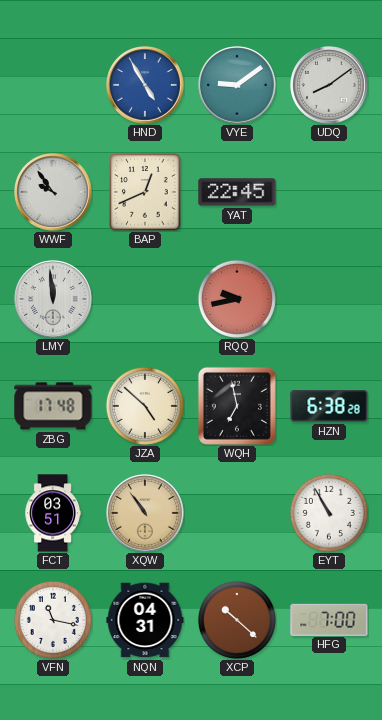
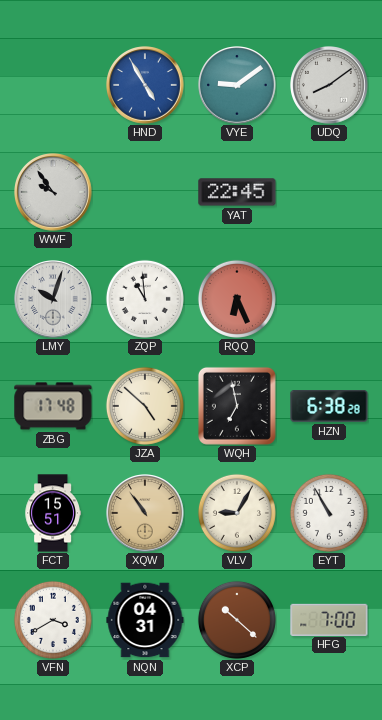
BAP: 12:41 -> none
LMY: 11:59 -> 10:03
ZQP: none -> 10:59
RQQ: 9:43 -> 6:26
FCT: 03:51 -> 15:51
VLV: none -> 9:05
VFN: 11:17 -> 3:40
